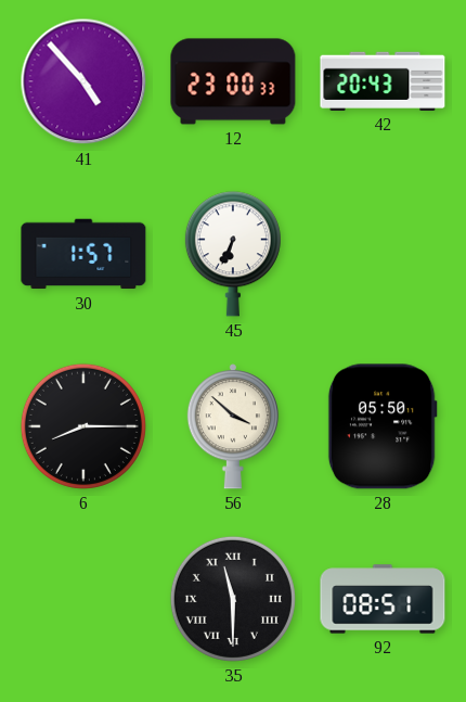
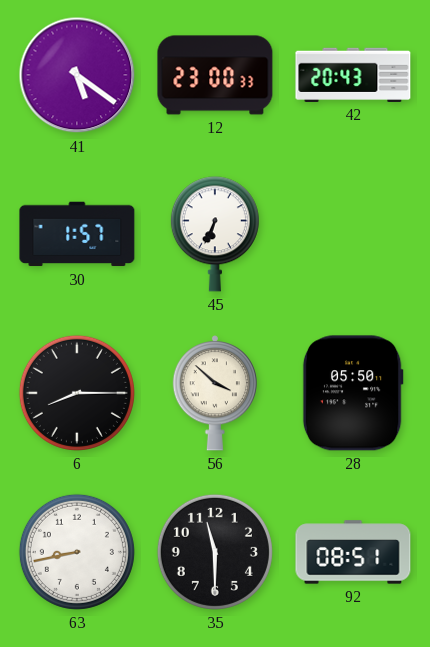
41: 4:53 -> 5:21
63: none -> 8:43
35 numerals: Roman -> Arabic
